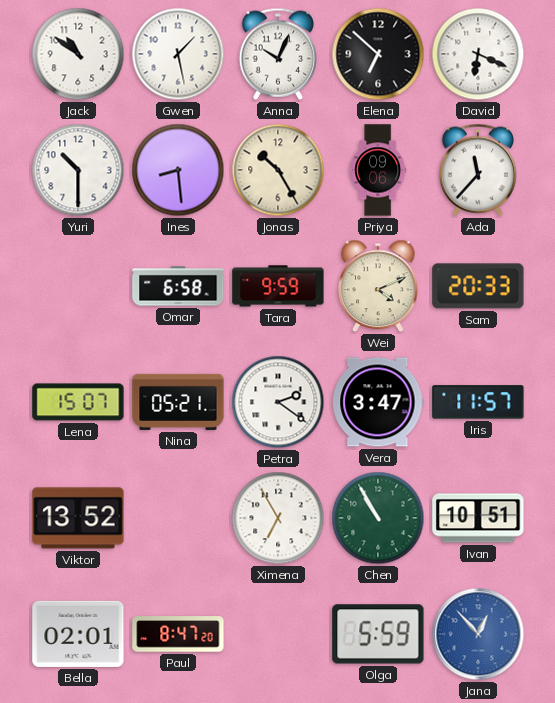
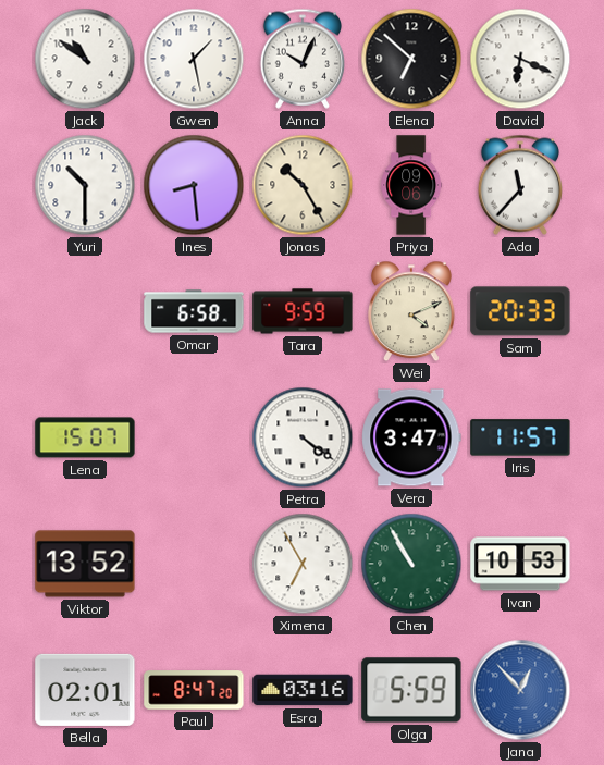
Nina: 05:21 -> none
Petra: 2:21 -> 4:21
Ivan: 10:51 -> 10:53
Esra: none -> 03:16
